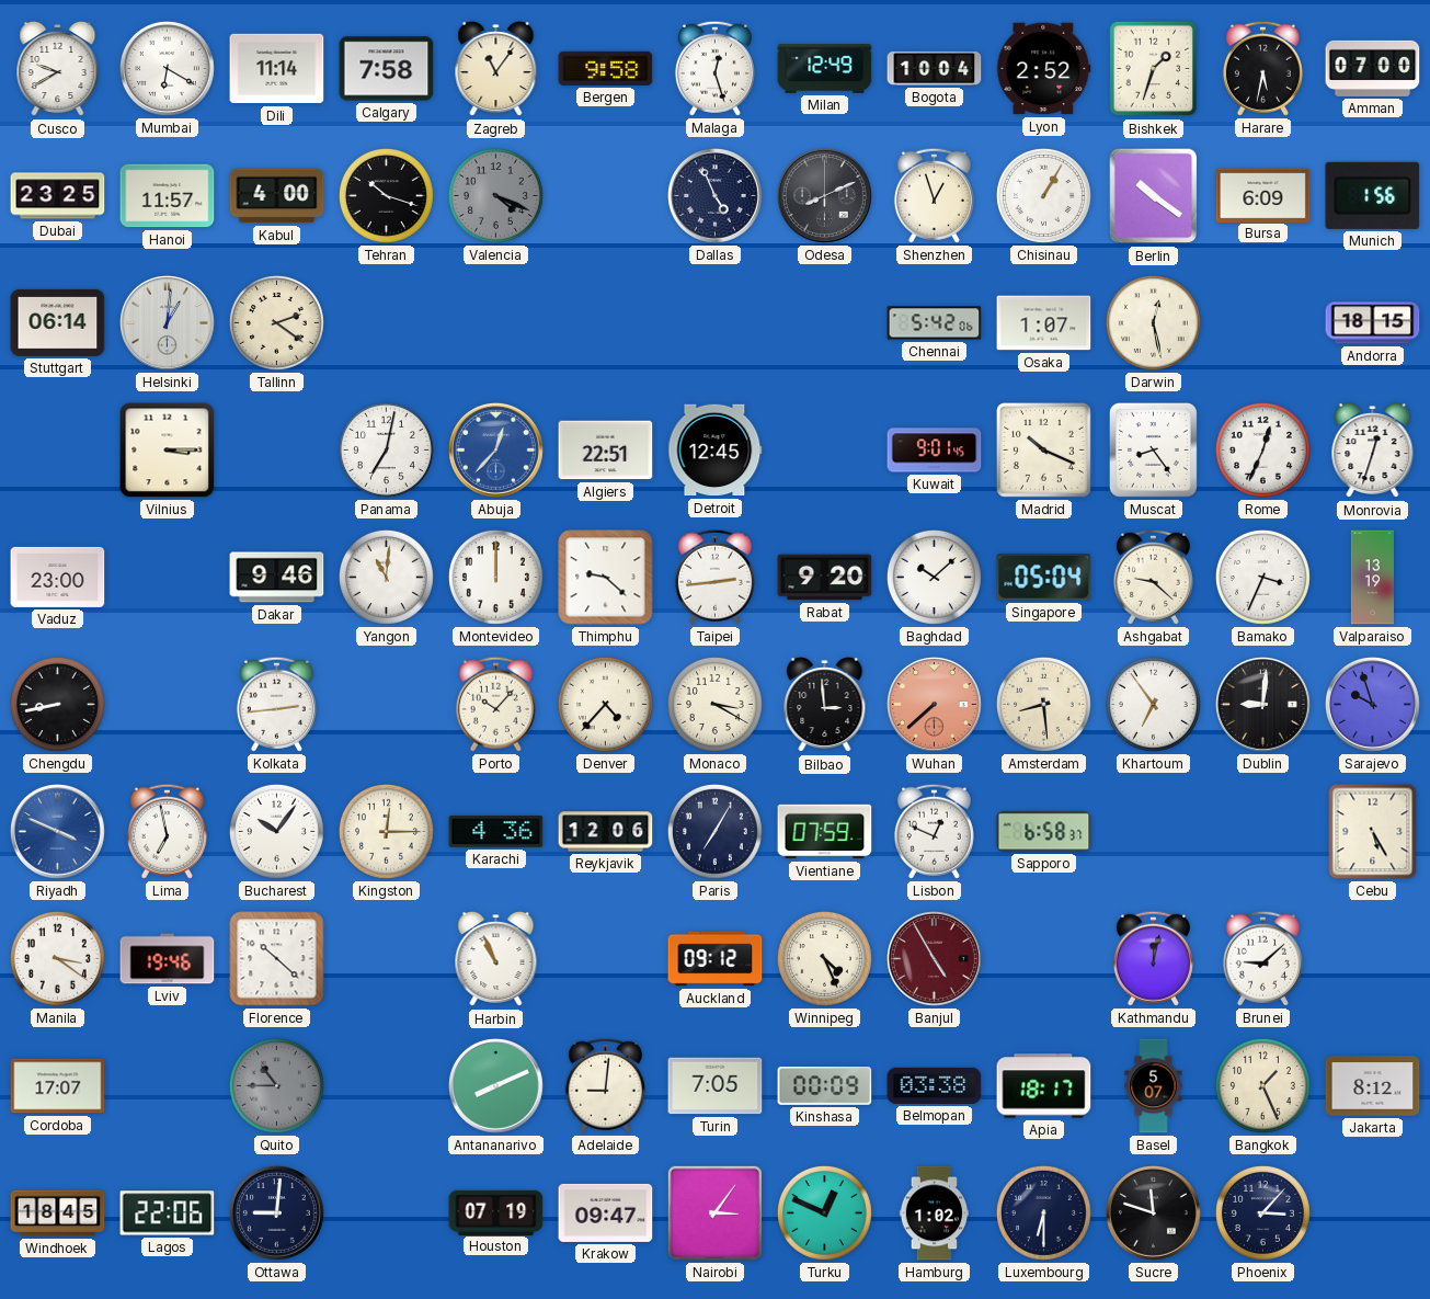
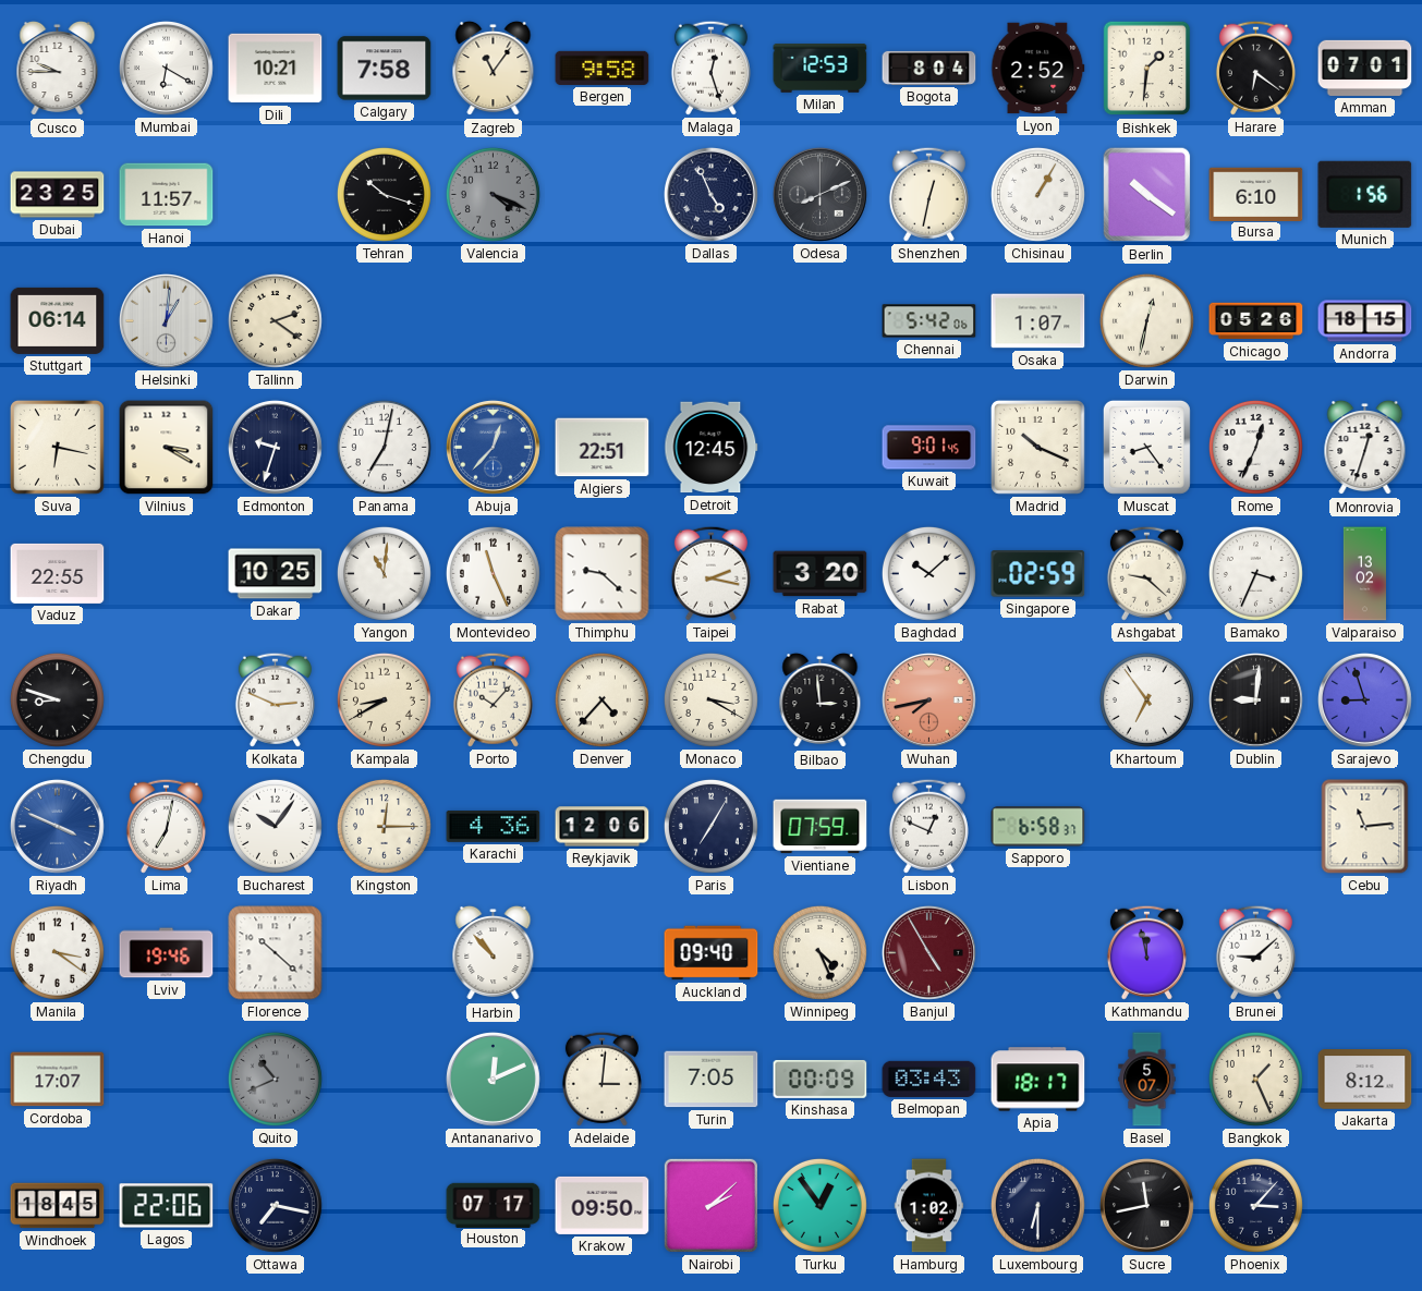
Cusco: 9:40 -> 9:45
Dili: 11:14 -> 10:21
Milan: 12:49 -> 12:53
Bogota: 10:04 -> 8:04
Bishkek: 1:33 -> 1:31
Harare: 5:32 -> 6:21
Amman: 07:00 -> 07:01
Kabul: 4:00 -> none
Shenzhen: 12:57 -> 12:32
Bursa: 6:09 -> 6:10
Darwin: 12:28 -> 12:32
Chicago: none -> 05:26
Suva: none -> 6:17
Vilnius: 3:15 -> 3:20
Edmonton: none -> 9:33
Vaduz: 23:00 -> 22:55
Dakar: 9:46 -> 10:25
Montevideo: 12:00 -> 11:26
Taipei: 2:44 -> 2:17
Rabat: 9:20 -> 3:20
Singapore: 05:04 -> 02:59
Valparaiso: 13:19 -> 13:02
Chengdu: 8:43 -> 8:48
Kolkata: 2:44 -> 2:49
Kampala: none -> 8:40
Wuhan: 7:38 -> 7:43
Amsterdam: 8:29 -> none
Sarajevo: 9:57 -> 8:57
Lima: 6:58 -> 7:02
Cebu: 5:25 -> 11:14
Harbin: 10:56 -> 10:53
Auckland: 09:12 -> 09:40
Kathmandu: 12:02 -> 11:58
Quito: 10:45 -> 10:41
Antananarivo: 8:11 -> 12:11
Adelaide: 9:01 -> 3:01
Belmopan: 03:38 -> 03:43
Ottawa: 9:01 -> 7:17
Houston: 07:19 -> 07:17
Krakow: 09:47 -> 09:50
Nairobi: 3:06 -> 2:08
Turku: 12:49 -> 12:54
Sucre: 11:48 -> 11:43
